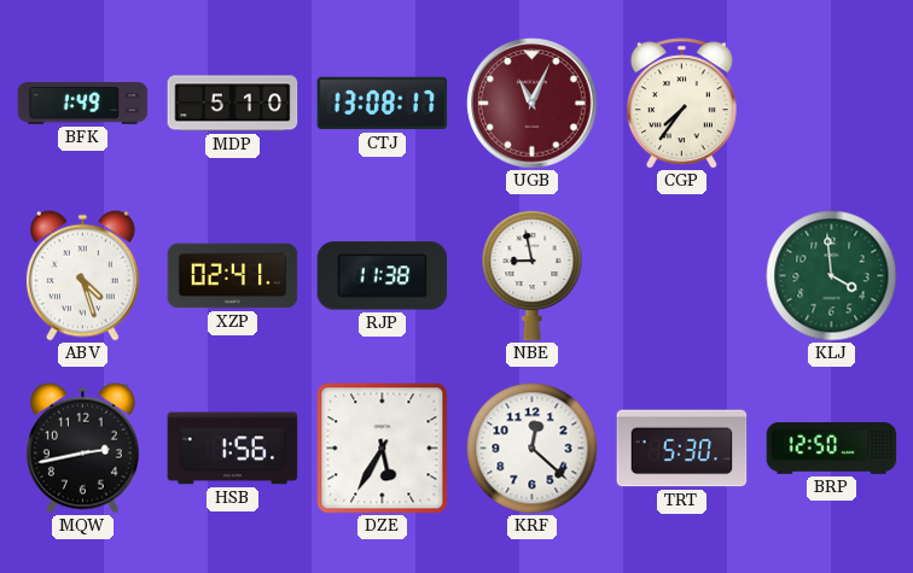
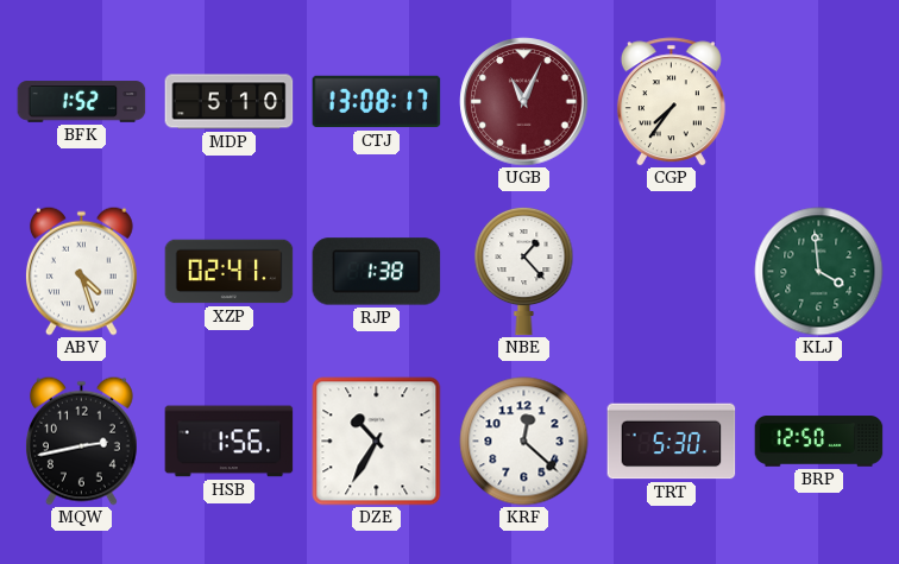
BFK: 1:49 -> 1:52
RJP: 11:38 -> 1:38
NBE: 8:58 -> 1:23
DZE: 5:35 -> 10:35
